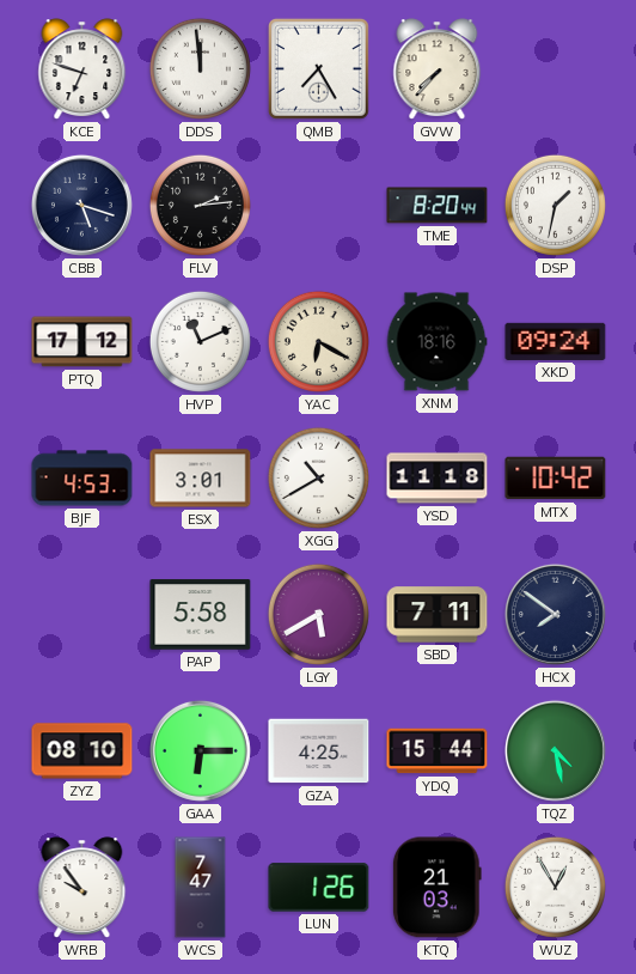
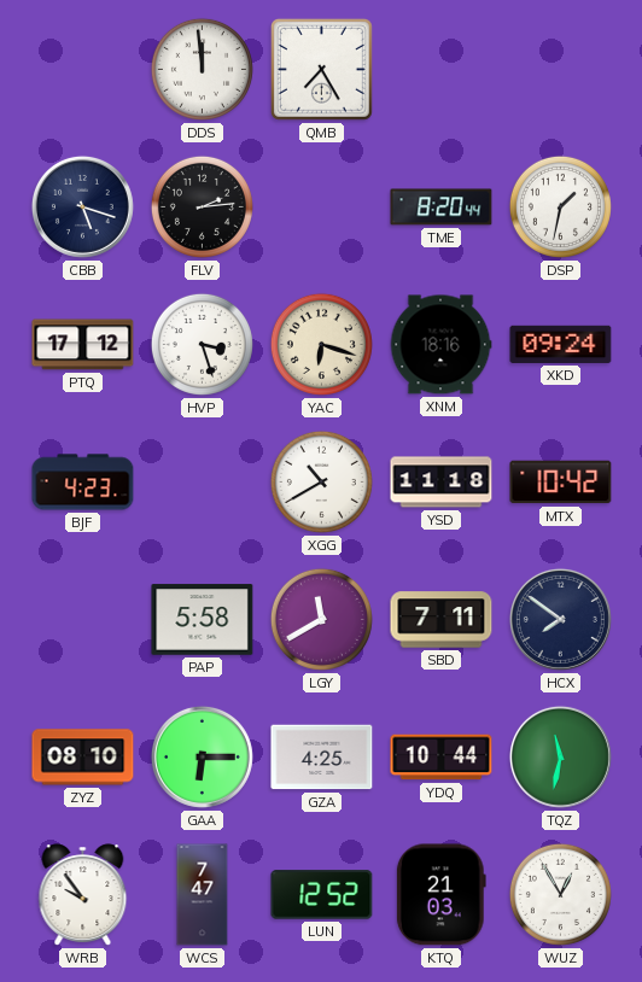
KCE: 6:48 -> none
GVW: 7:37 -> none
HVP: 11:11 -> 3:27
YAC: 6:20 -> 6:18
BJF: 4:53 -> 4:23
ESX: 3:01 -> none
LGY: 5:40 -> 11:40
YDQ: 15:44 -> 10:44
TQZ: 4:28 -> 11:32
LUN: 1:26 -> 12:52
